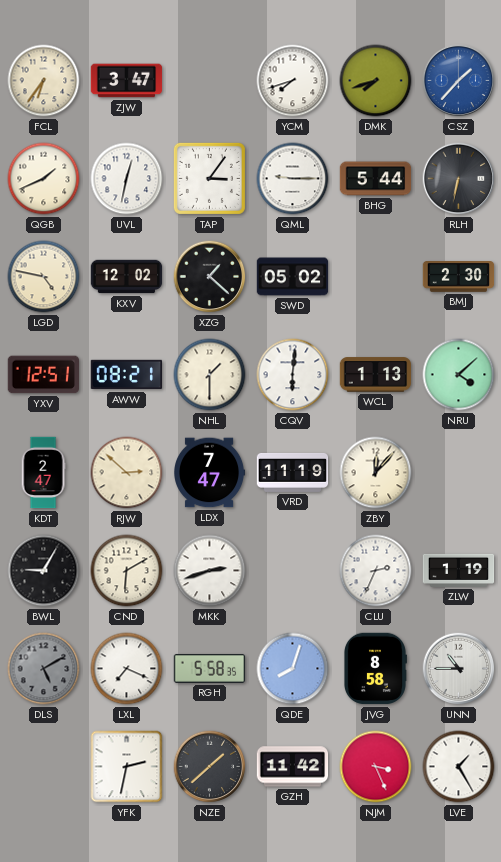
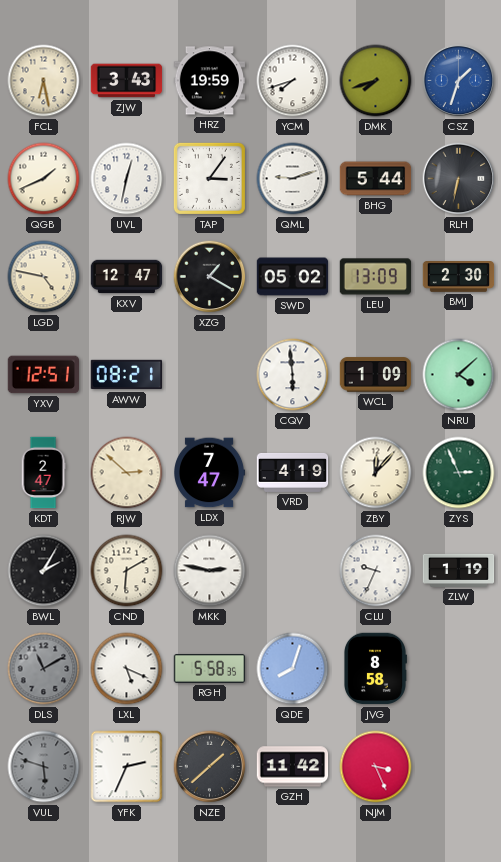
FCL: 6:36 -> 6:28
ZJW: 3:47 -> 3:43
HRZ: none -> 19:59
CSZ: 1:37 -> 1:33
QML: 9:15 -> 9:12
KXV: 12:02 -> 12:47
XZG: 1:22 -> 1:20
LEU: none -> 13:09
NHL: 1:30 -> none
CQV: 6:01 -> 5:59
WCL: 1:13 -> 1:09
VRD: 11:19 -> 4:19
ZYS: none -> 2:56
BWL: 9:05 -> 2:05
MKK: 2:42 -> 2:47
CLU: 2:34 -> 9:34
DLS: 5:10 -> 11:10
LXL: 7:19 -> 5:19
UNN: 10:45 -> none
VUL: none -> 5:48
YFK: 2:32 -> 2:34
LVE: 1:25 -> none
